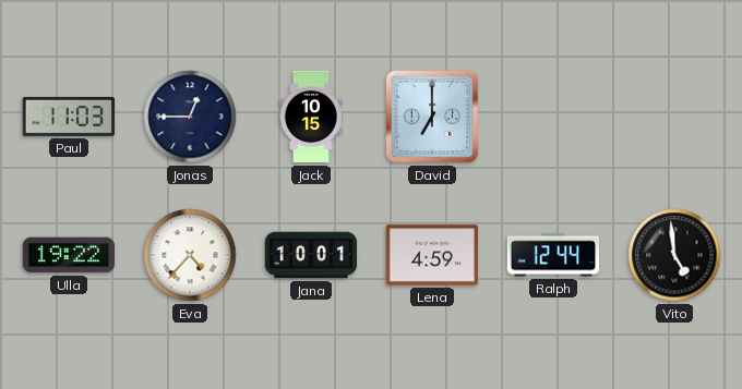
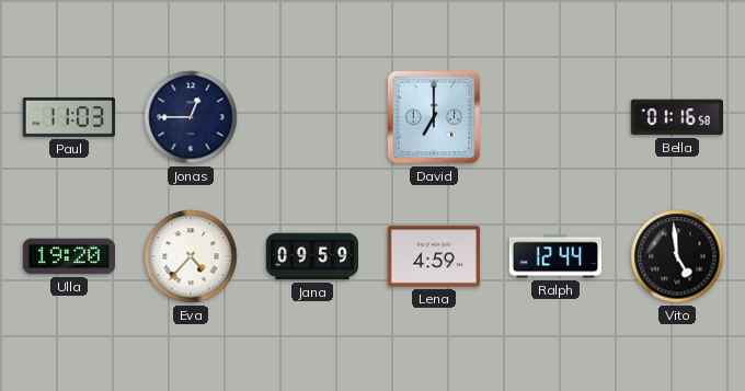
Jack: 10:15 -> none
Bella: none -> 01:16
Ulla: 19:22 -> 19:20
Jana: 10:01 -> 09:59
